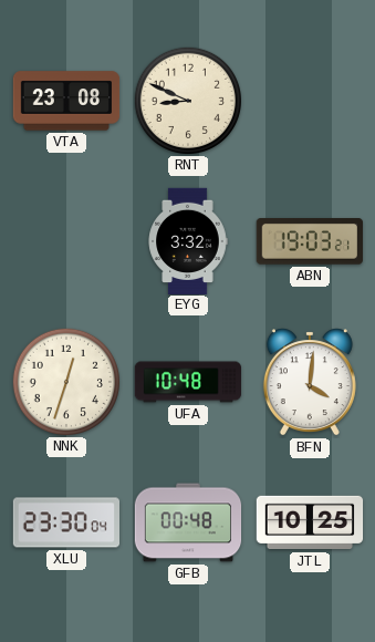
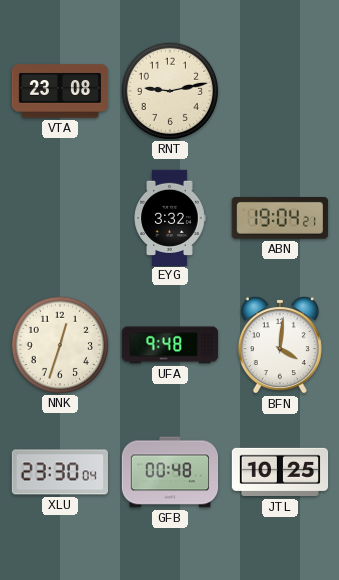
RNT: 8:49 -> 9:13
ABN: 19:03 -> 19:04
UFA: 10:48 -> 9:48
